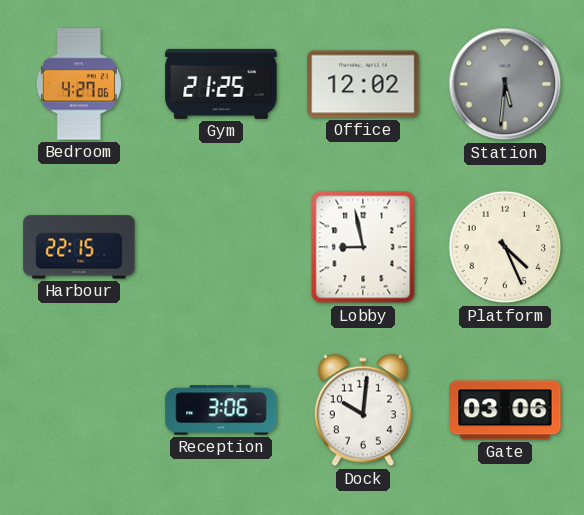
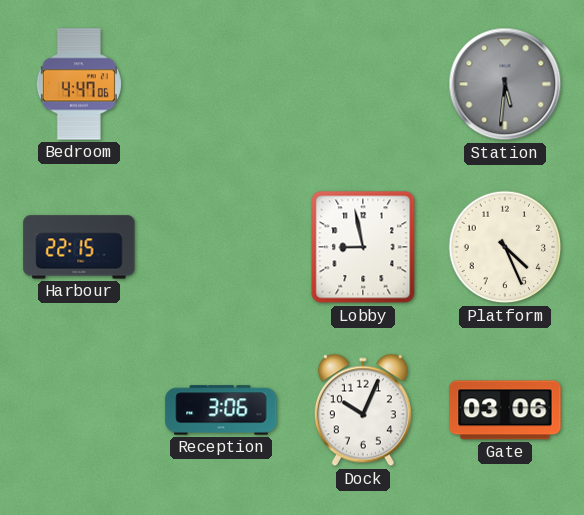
Bedroom: 4:27 -> 4:47
Gym: 21:25 -> none
Office: 12:02 -> none
Dock: 10:01 -> 10:04
